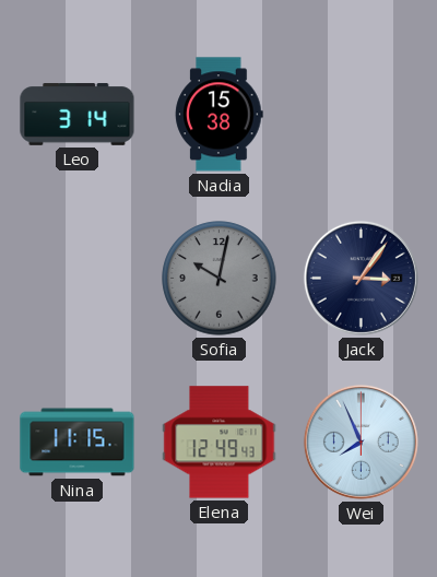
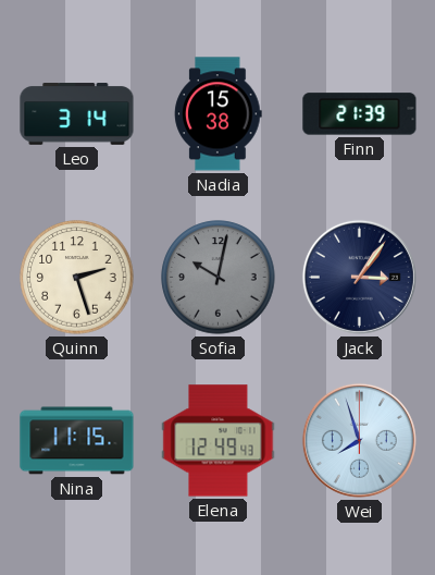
Finn: none -> 21:39
Quinn: none -> 2:27
Wei: 7:56 -> 7:57
